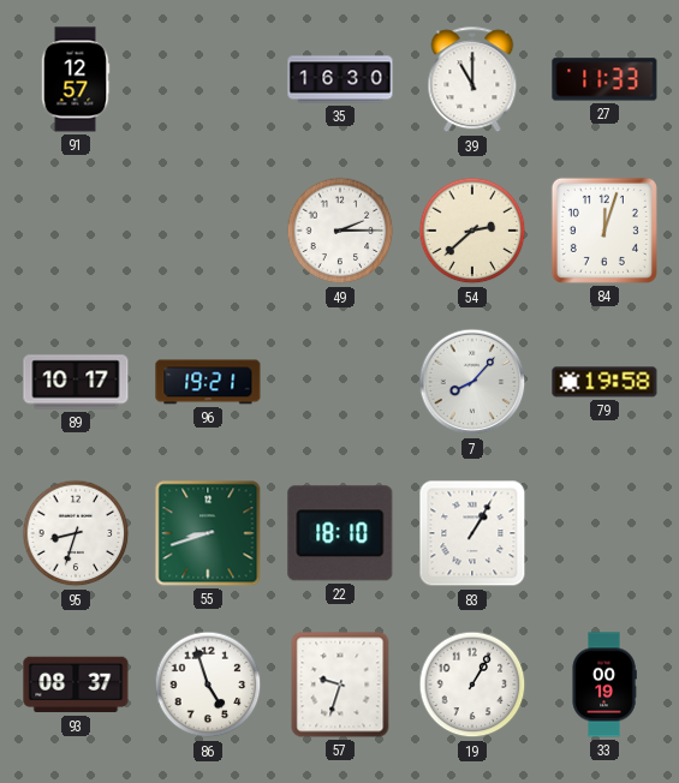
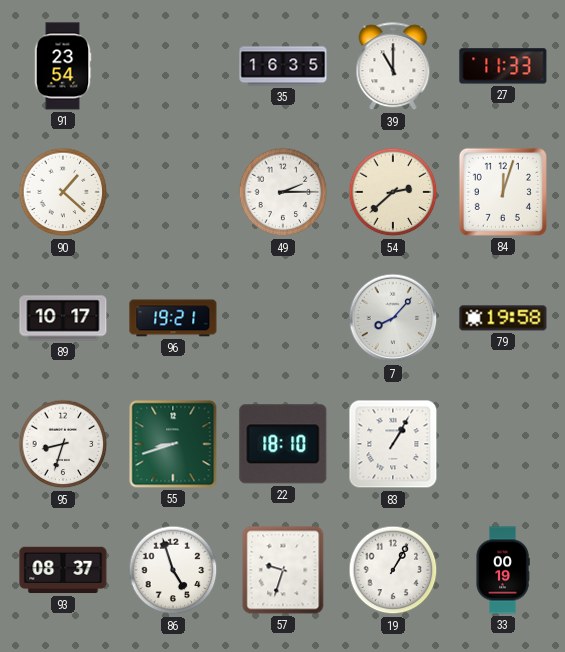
91: 12:57 -> 23:54
35: 16:30 -> 16:35
90: none -> 1:22
